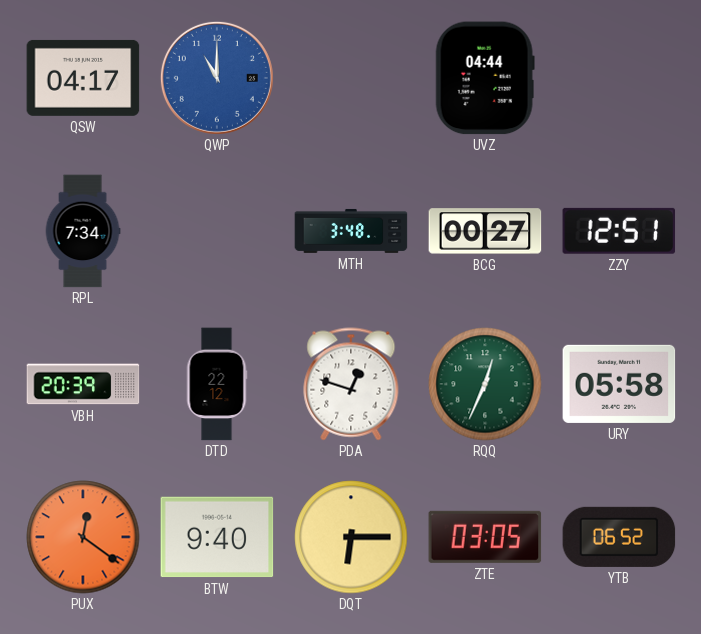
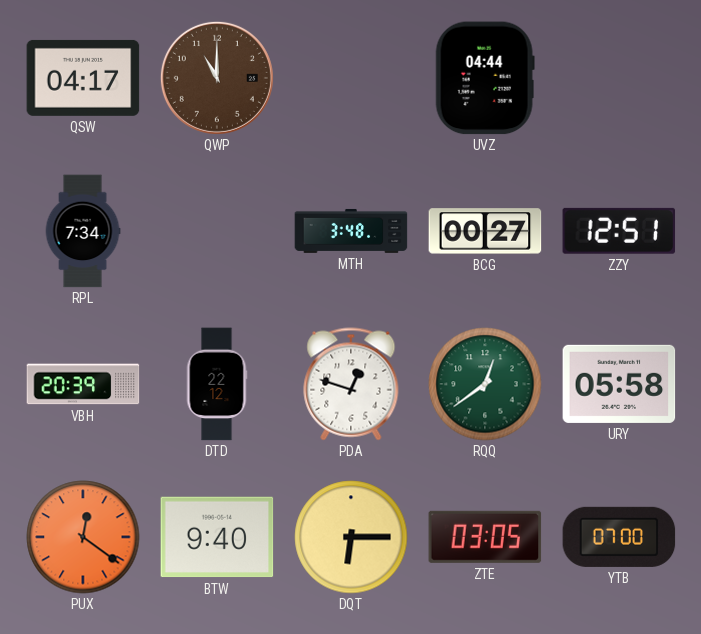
QWP dial: blue -> brown
RQQ: 12:34 -> 12:39
YTB: 06:52 -> 07:00
